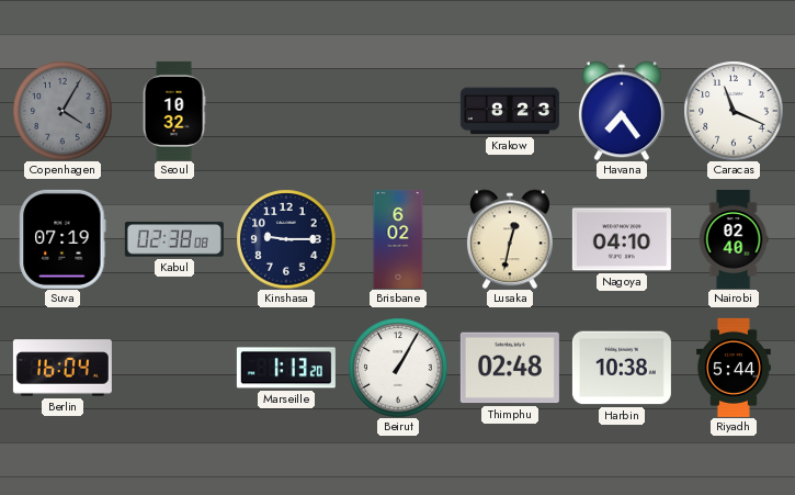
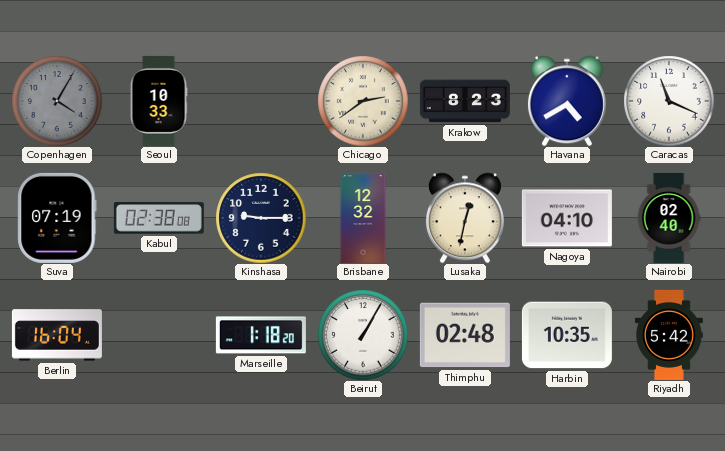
Seoul: 10:32 -> 10:33
Chicago: none -> 2:39
Havana: 7:24 -> 4:40
Brisbane: 6:02 -> 12:32
Marseille: 1:13 -> 1:18
Harbin: 10:38 -> 10:35
Riyadh: 5:44 -> 5:42
